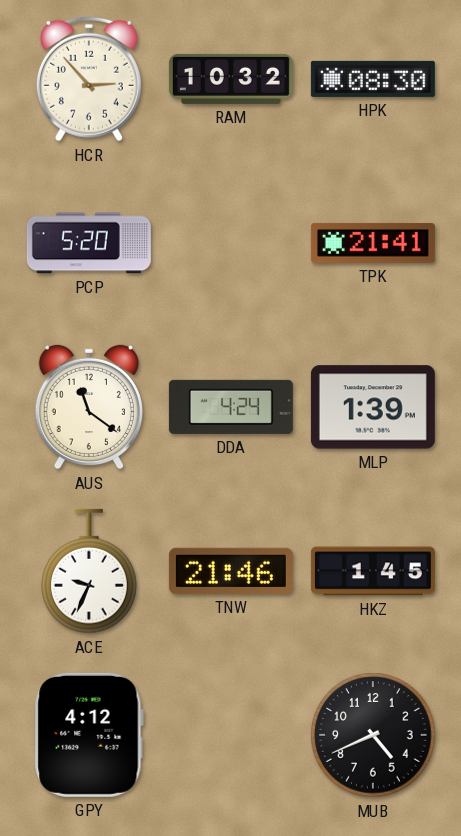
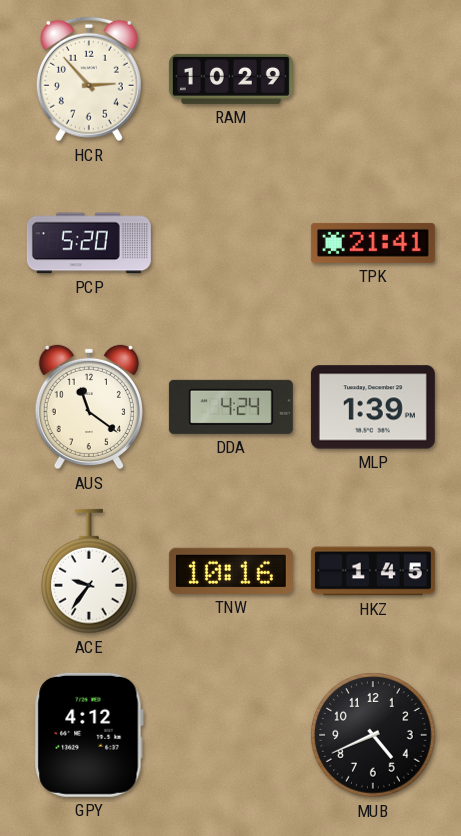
RAM: 10:32 -> 10:29
HPK: 08:30 -> none
ACE: 9:34 -> 9:36
TNW: 21:46 -> 10:16
